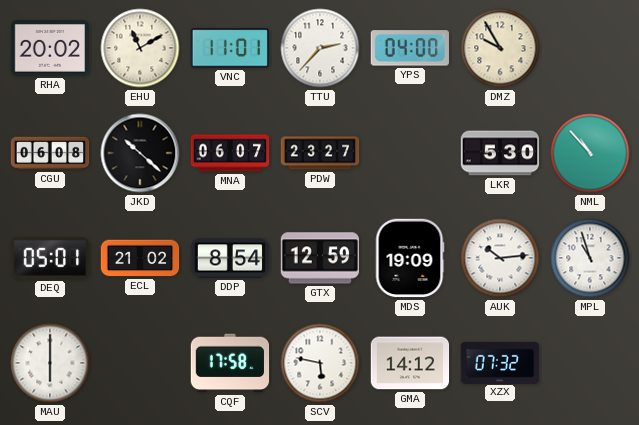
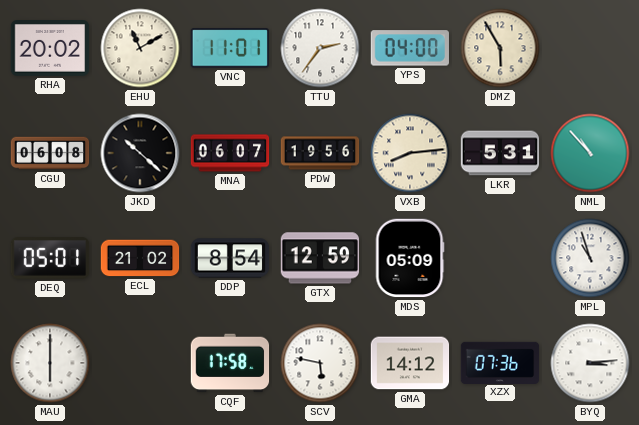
TTU: 2:37 -> 2:36
DMZ: 9:55 -> 5:55
PDW: 23:27 -> 19:56
VXB: none -> 8:14
LKR: 5:30 -> 5:31
MDS: 19:09 -> 05:09
AUK: 10:14 -> none
XZX: 07:32 -> 07:36
BYQ: none -> 3:14
